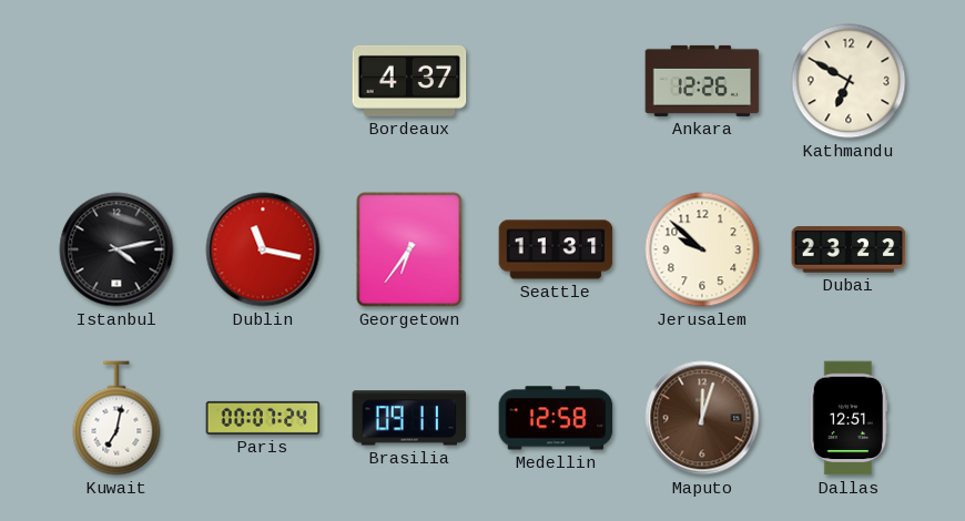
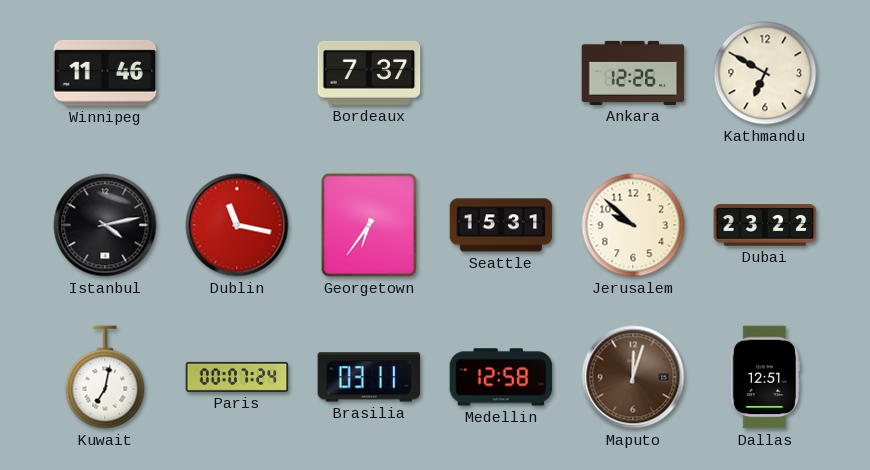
Winnipeg: none -> 11:46
Bordeaux: 4:37 -> 7:37
Seattle: 11:31 -> 15:31
Brasilia: 09:11 -> 03:11
